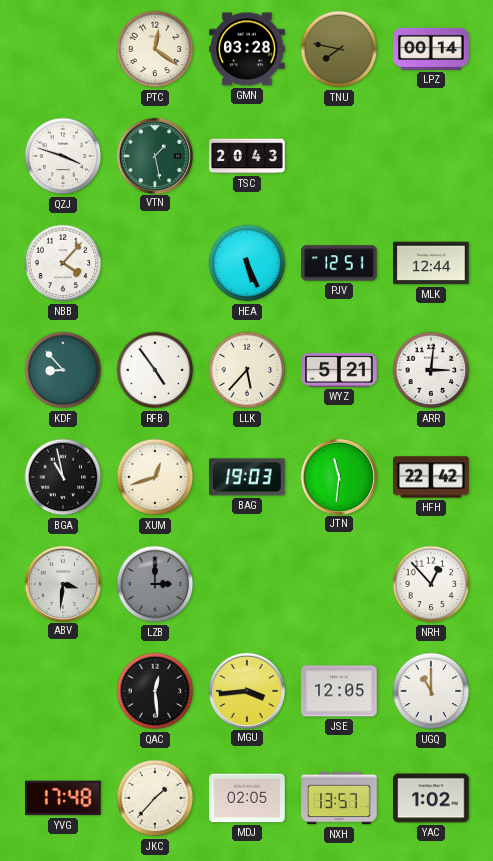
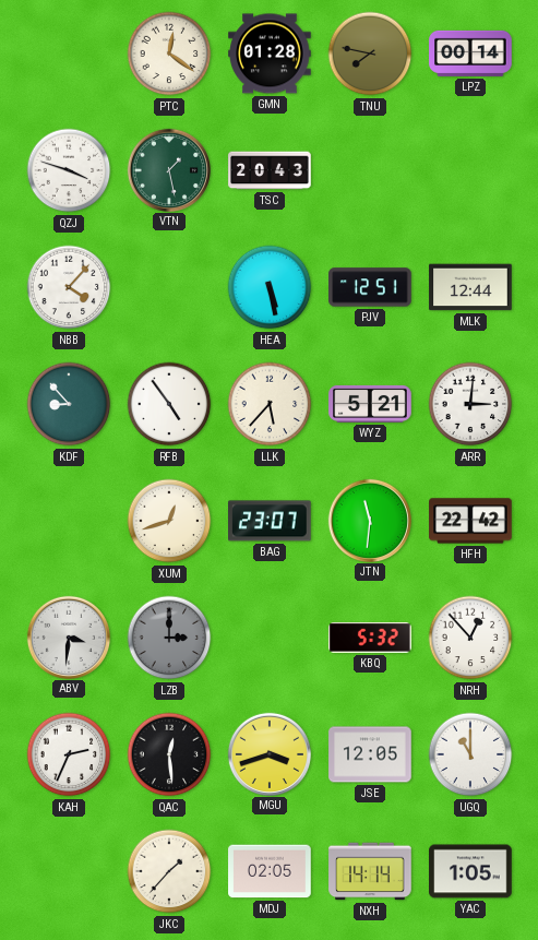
GMN: 03:28 -> 01:28
HEA: 5:26 -> 5:28
BGA: 10:58 -> none
BAG: 19:03 -> 23:07
KBQ: none -> 5:32
KAH: none -> 2:34
MGU: 3:44 -> 3:42
YVG: 17:48 -> none
NXH: 13:57 -> 14:14
YAC: 1:02 -> 1:05
